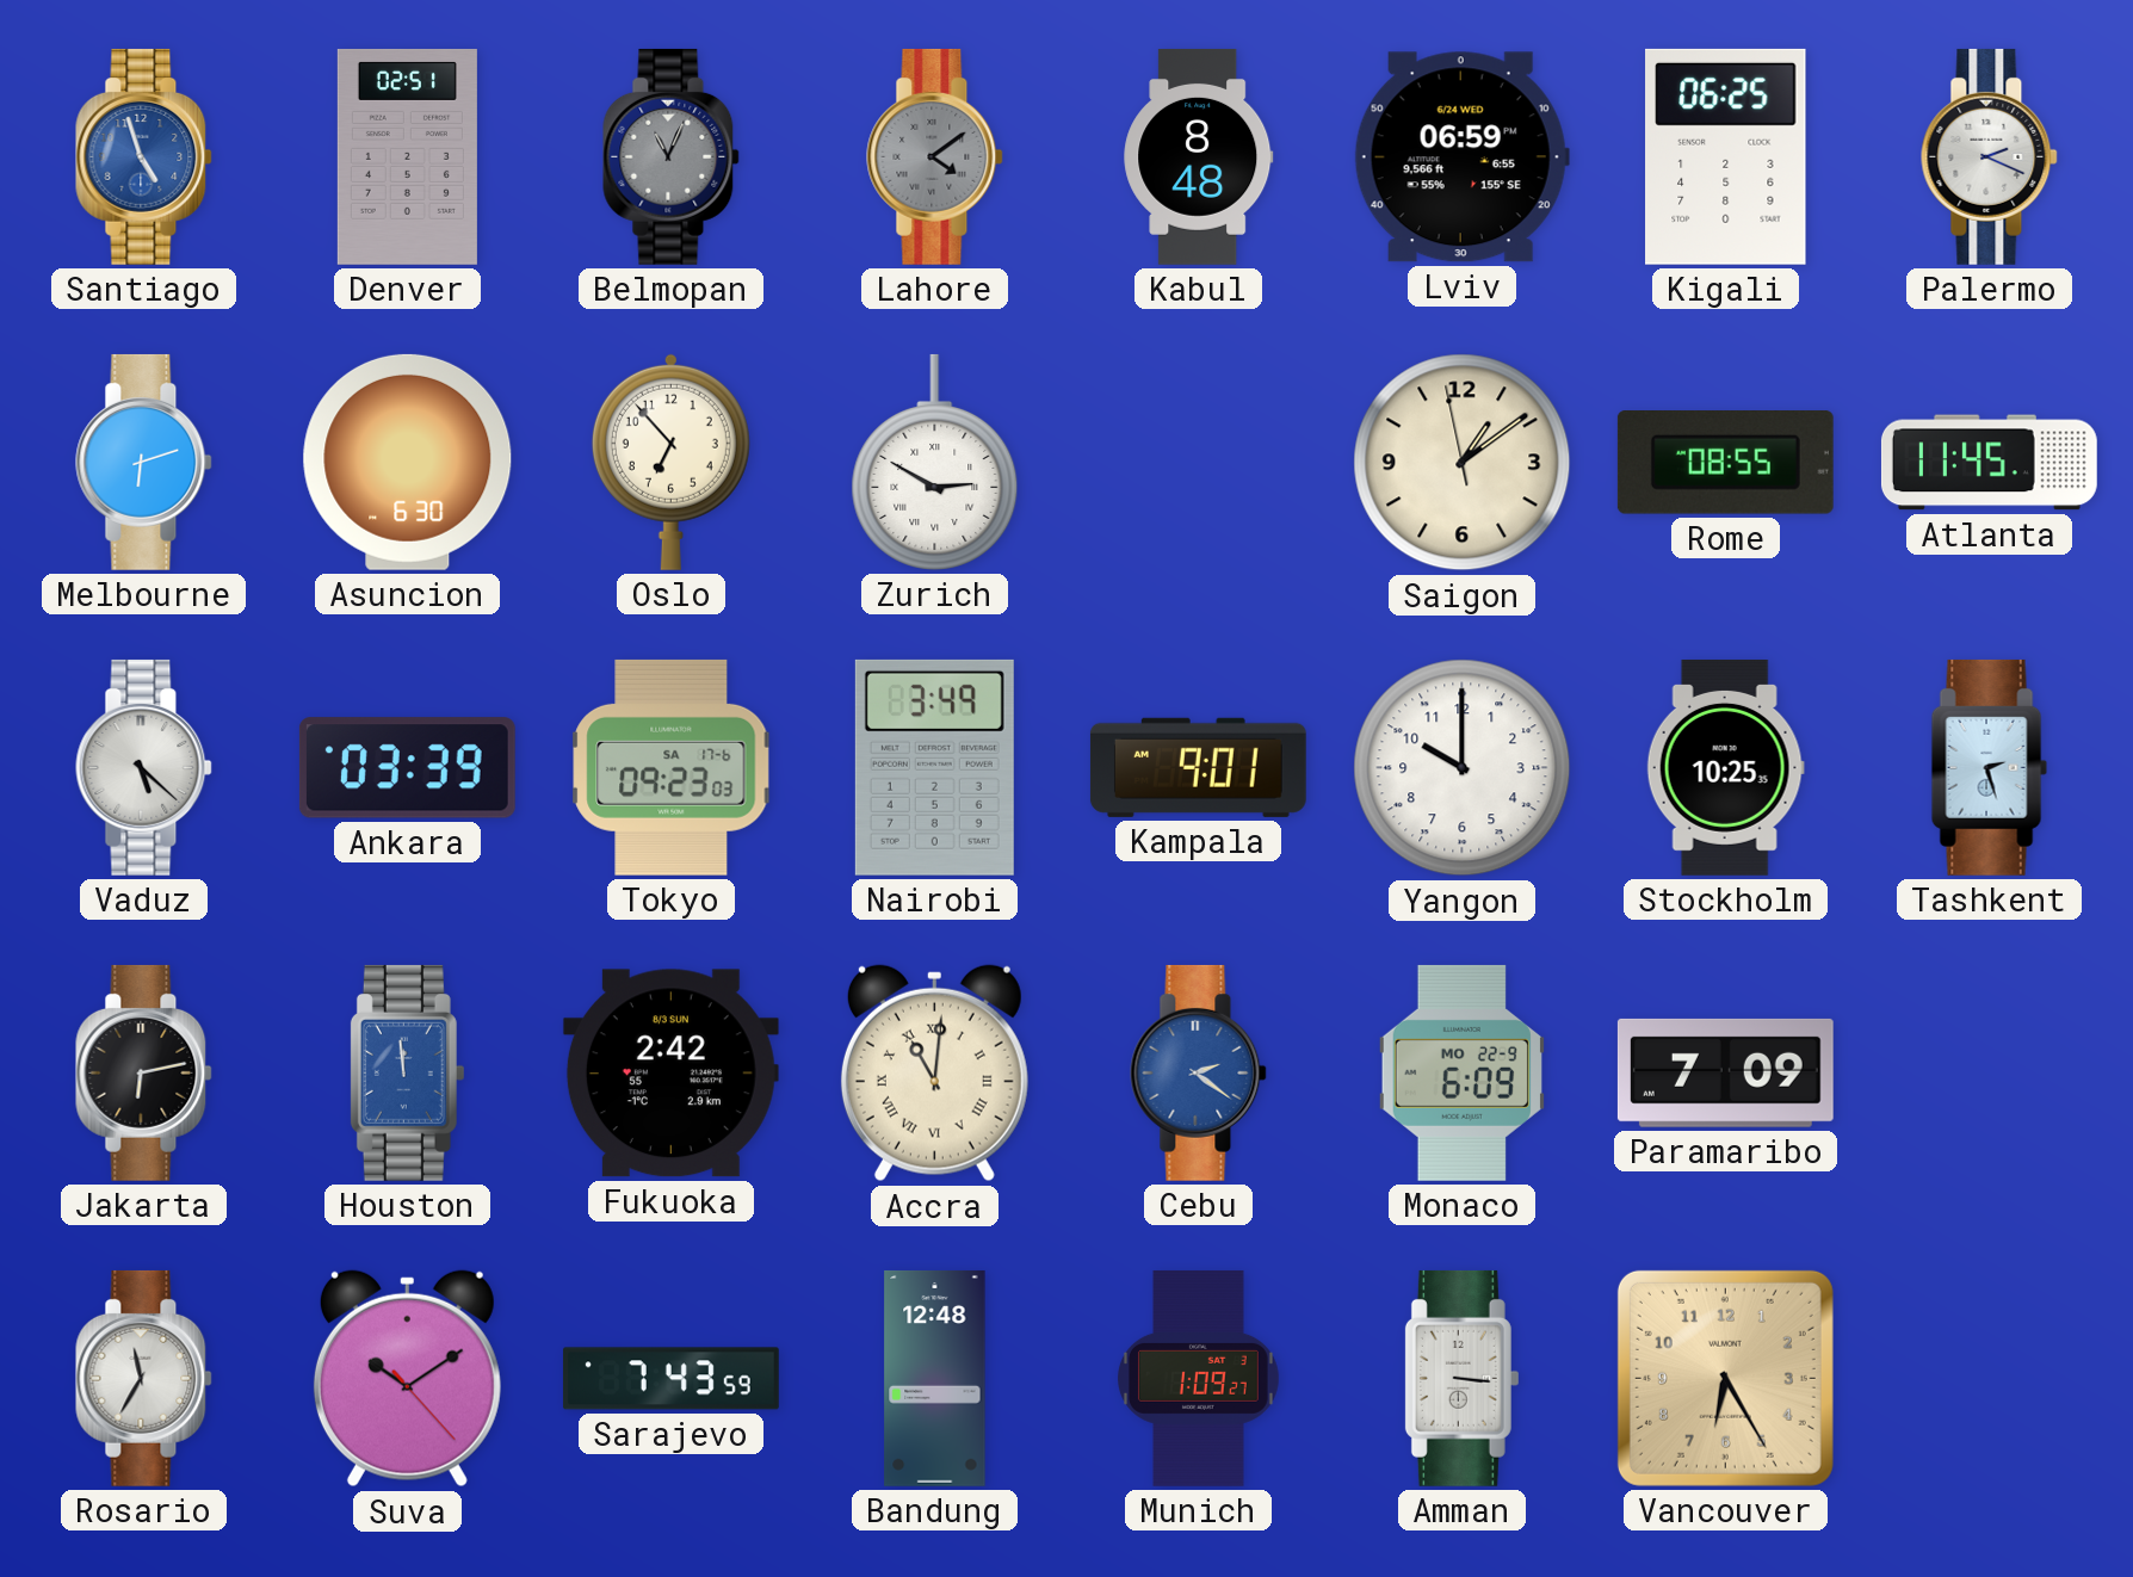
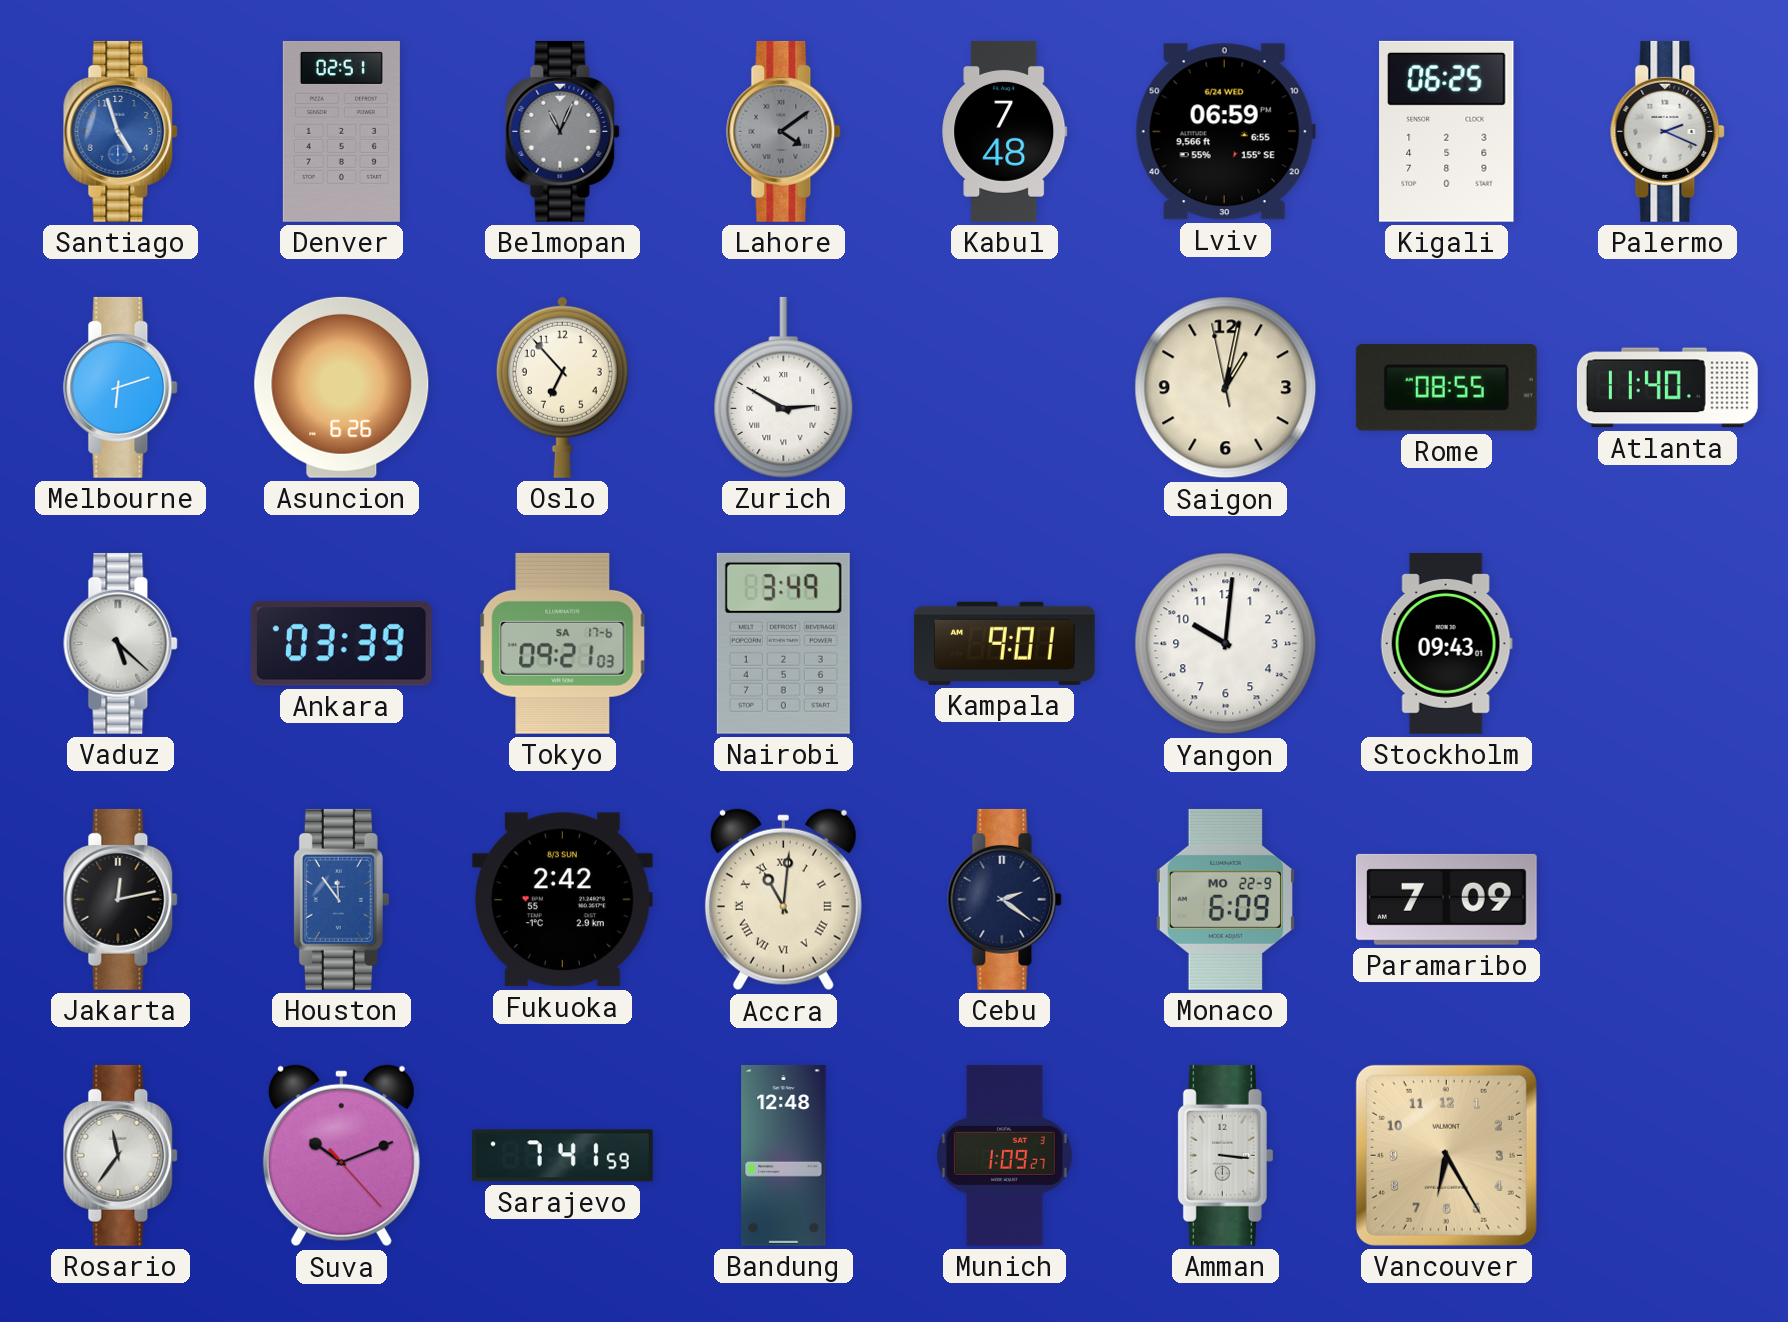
Kabul: 8:48 -> 7:48
Asuncion: 6:30 -> 6:26
Saigon: 1:08 -> 1:01
Atlanta: 11:45 -> 11:40
Tokyo: 09:23 -> 09:21
Yangon: 10:00 -> 10:01
Stockholm: 10:25 -> 09:43
Tashkent: 2:27 -> none
Jakarta: 6:13 -> 12:13
Houston: 11:59 -> 11:54
Cebu dial: blue -> navy
Rosario: 11:35 -> 11:36
Suva: 10:09 -> 10:11
Sarajevo: 7:43 -> 7:41
